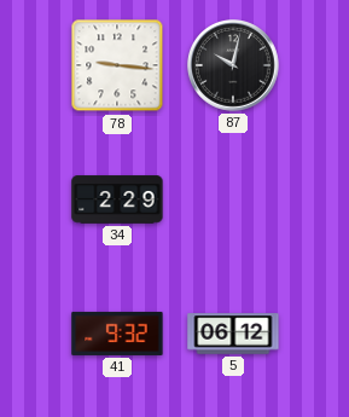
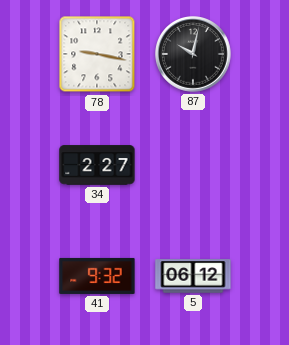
78: 9:16 -> 9:17
34: 2:29 -> 2:27
